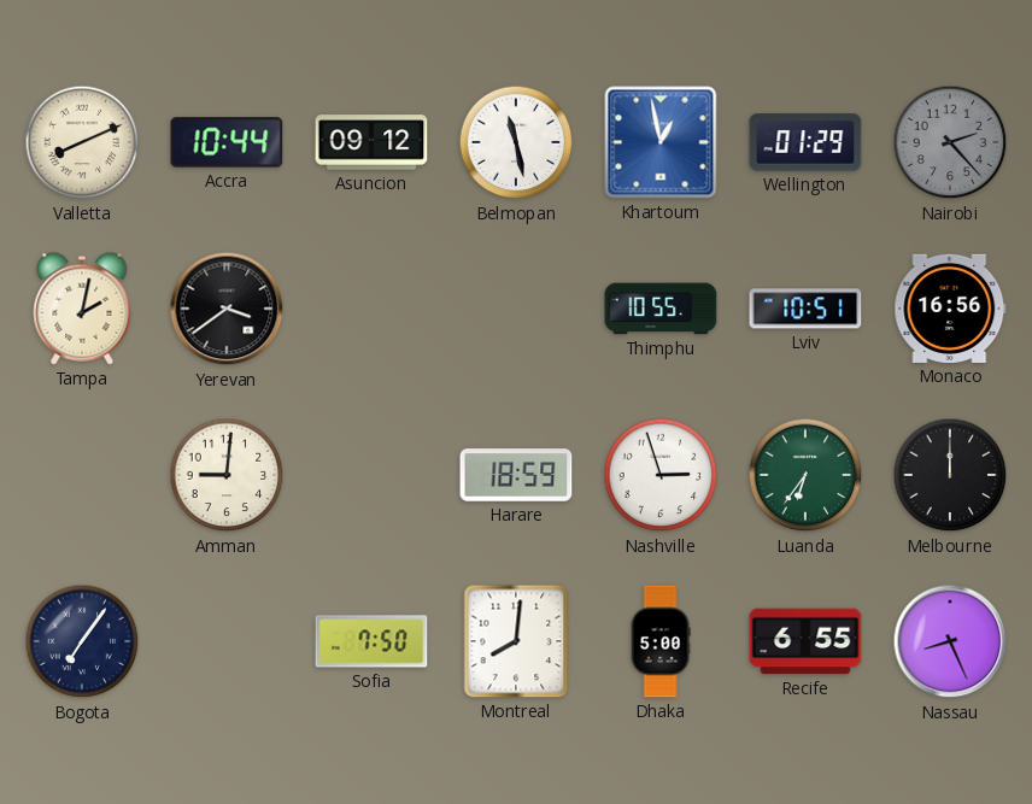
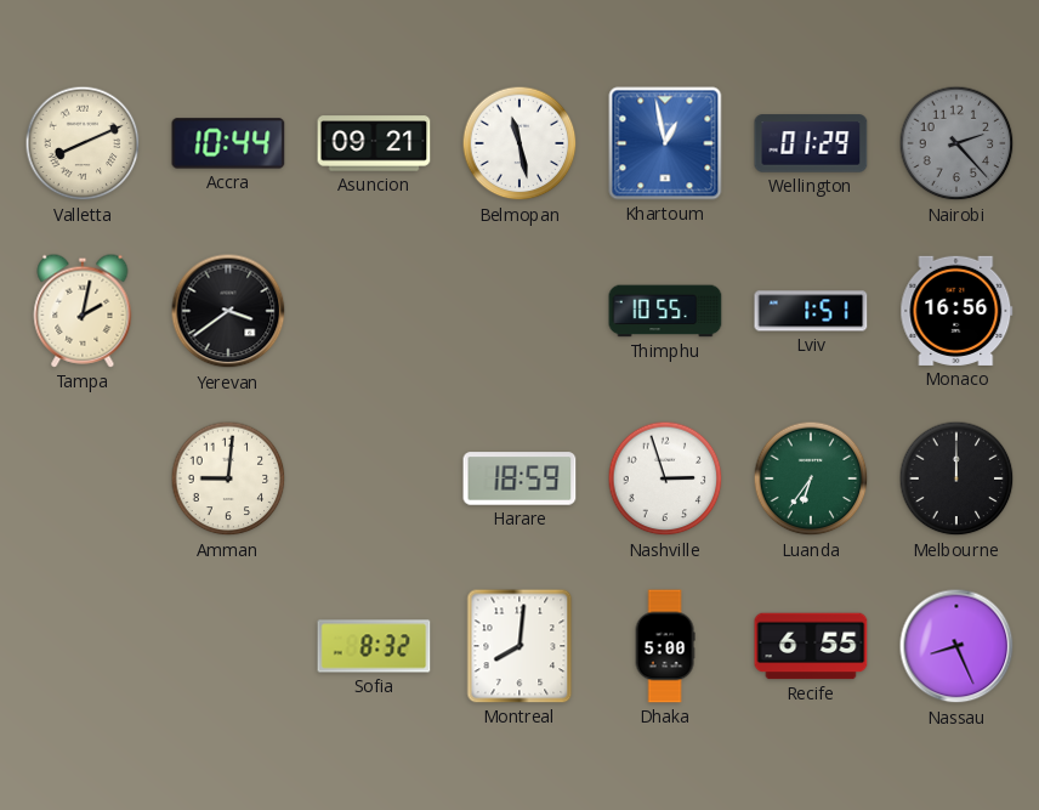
Asuncion: 09:12 -> 09:21
Lviv: 10:51 -> 1:51
Bogota: 7:06 -> none
Sofia: 7:50 -> 8:32
